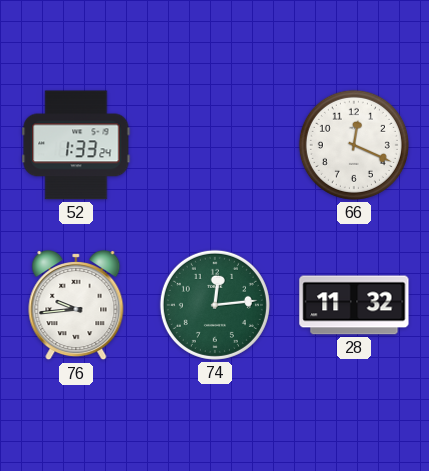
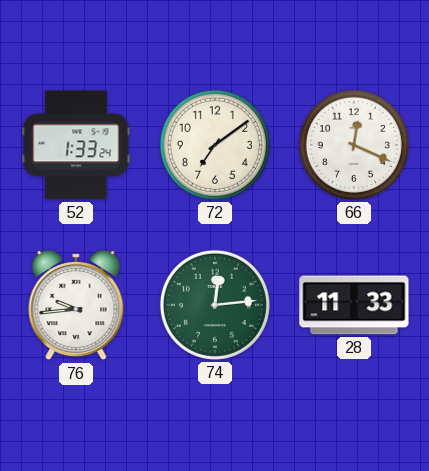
72: none -> 7:09
28: 11:32 -> 11:33
